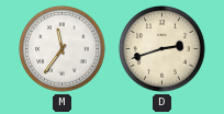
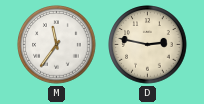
D: 2:42 -> 2:47
